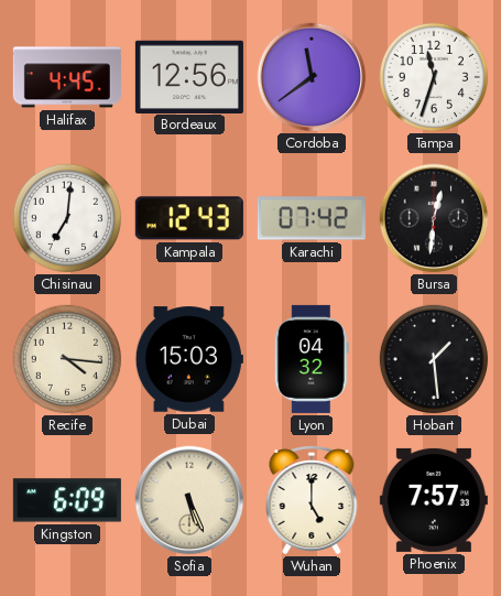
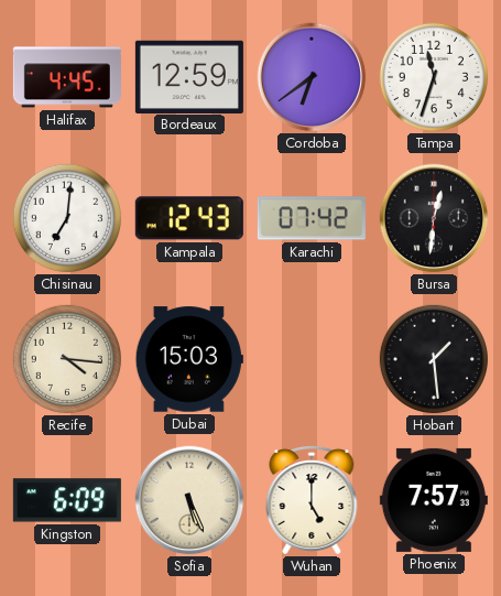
Bordeaux: 12:56 -> 12:59
Cordoba: 11:39 -> 6:39
Lyon: 04:32 -> none
